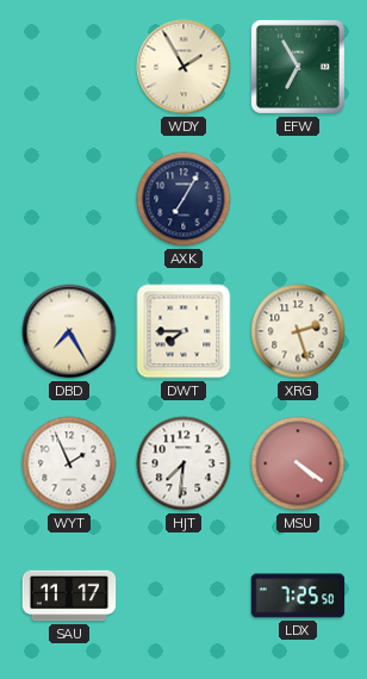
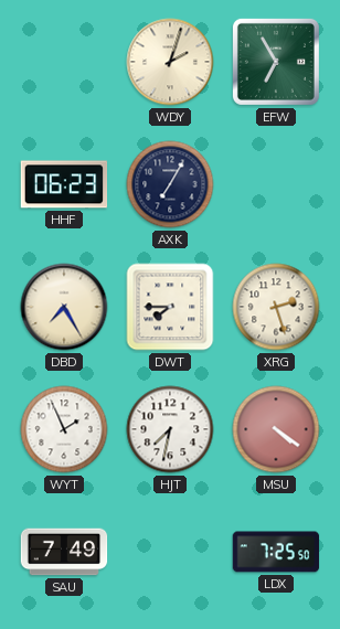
WDY: 1:55 -> 2:03
HHF: none -> 06:23
HJT: 7:31 -> 7:32
SAU: 11:17 -> 7:49
